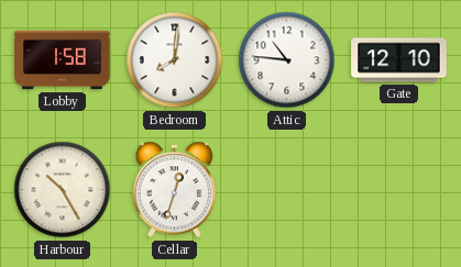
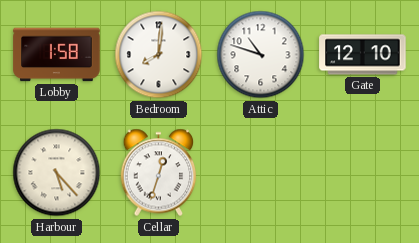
Attic: 10:46 -> 10:48
Harbour: 10:25 -> 5:23
